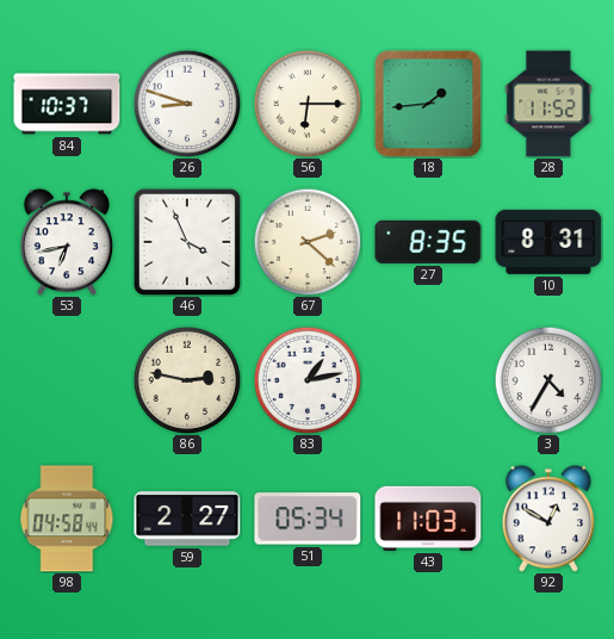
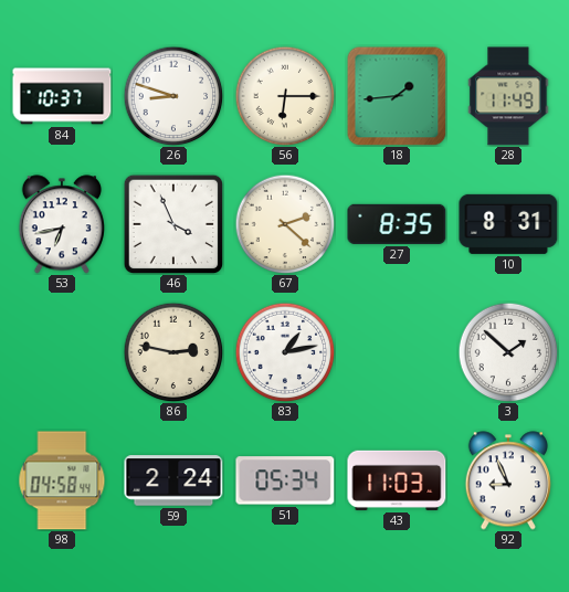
28: 11:52 -> 11:49
3: 4:35 -> 1:52
59: 2:27 -> 2:24
92: 12:50 -> 8:56
